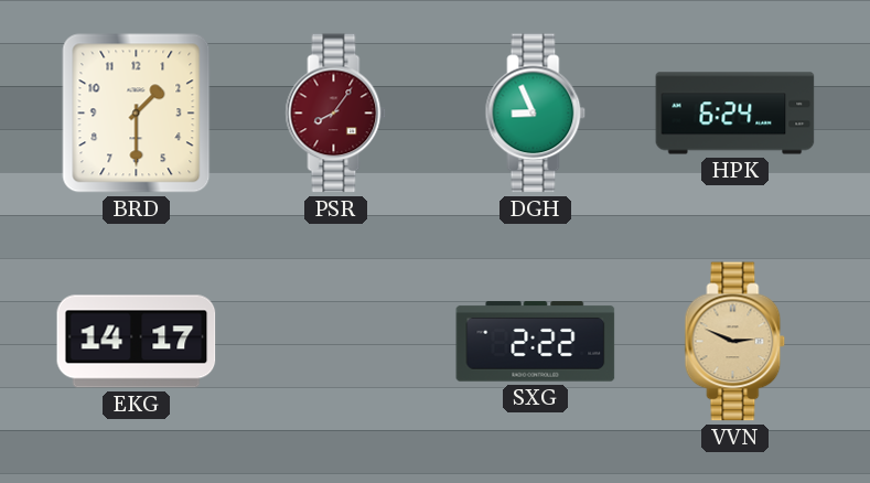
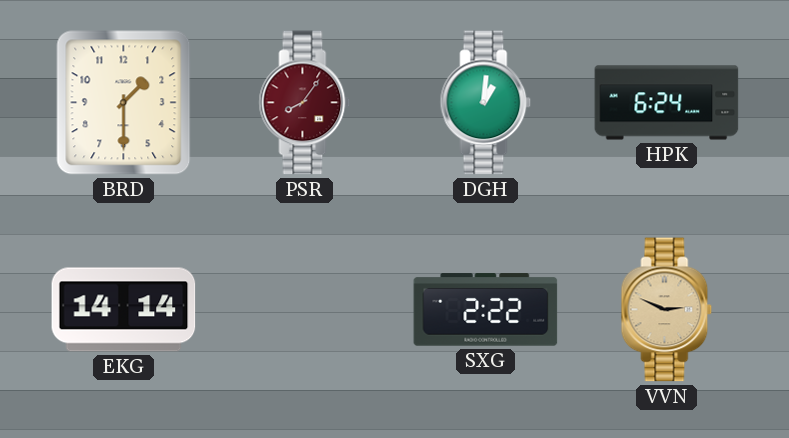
DGH: 8:56 -> 1:01
EKG: 14:17 -> 14:14
